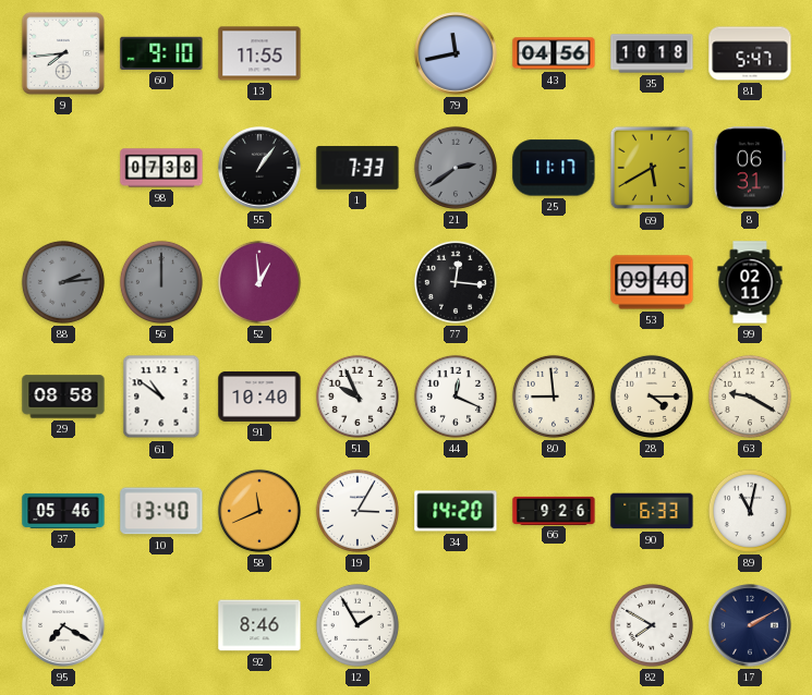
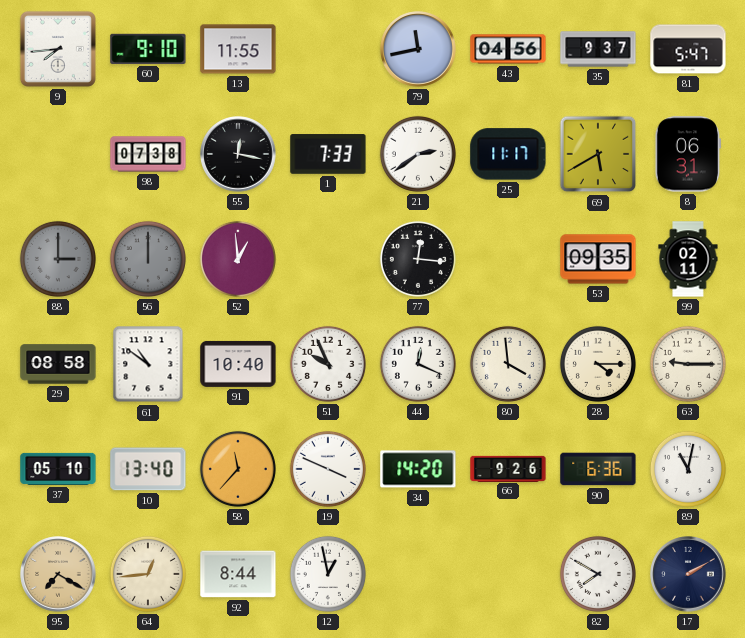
35: 10:18 -> 9:37
55: 1:06 -> 12:17
21 dial: grey -> white
88: 2:14 -> 3:00
53: 09:40 -> 09:35
80: 8:59 -> 3:59
63: 9:20 -> 9:15
37: 05:46 -> 05:10
58: 11:41 -> 11:37
19: 3:05 -> 3:49
90: 6:33 -> 6:36
95 dial: white -> champagne
64: none -> 12:44
92: 8:46 -> 8:44
12: 1:55 -> 12:58
